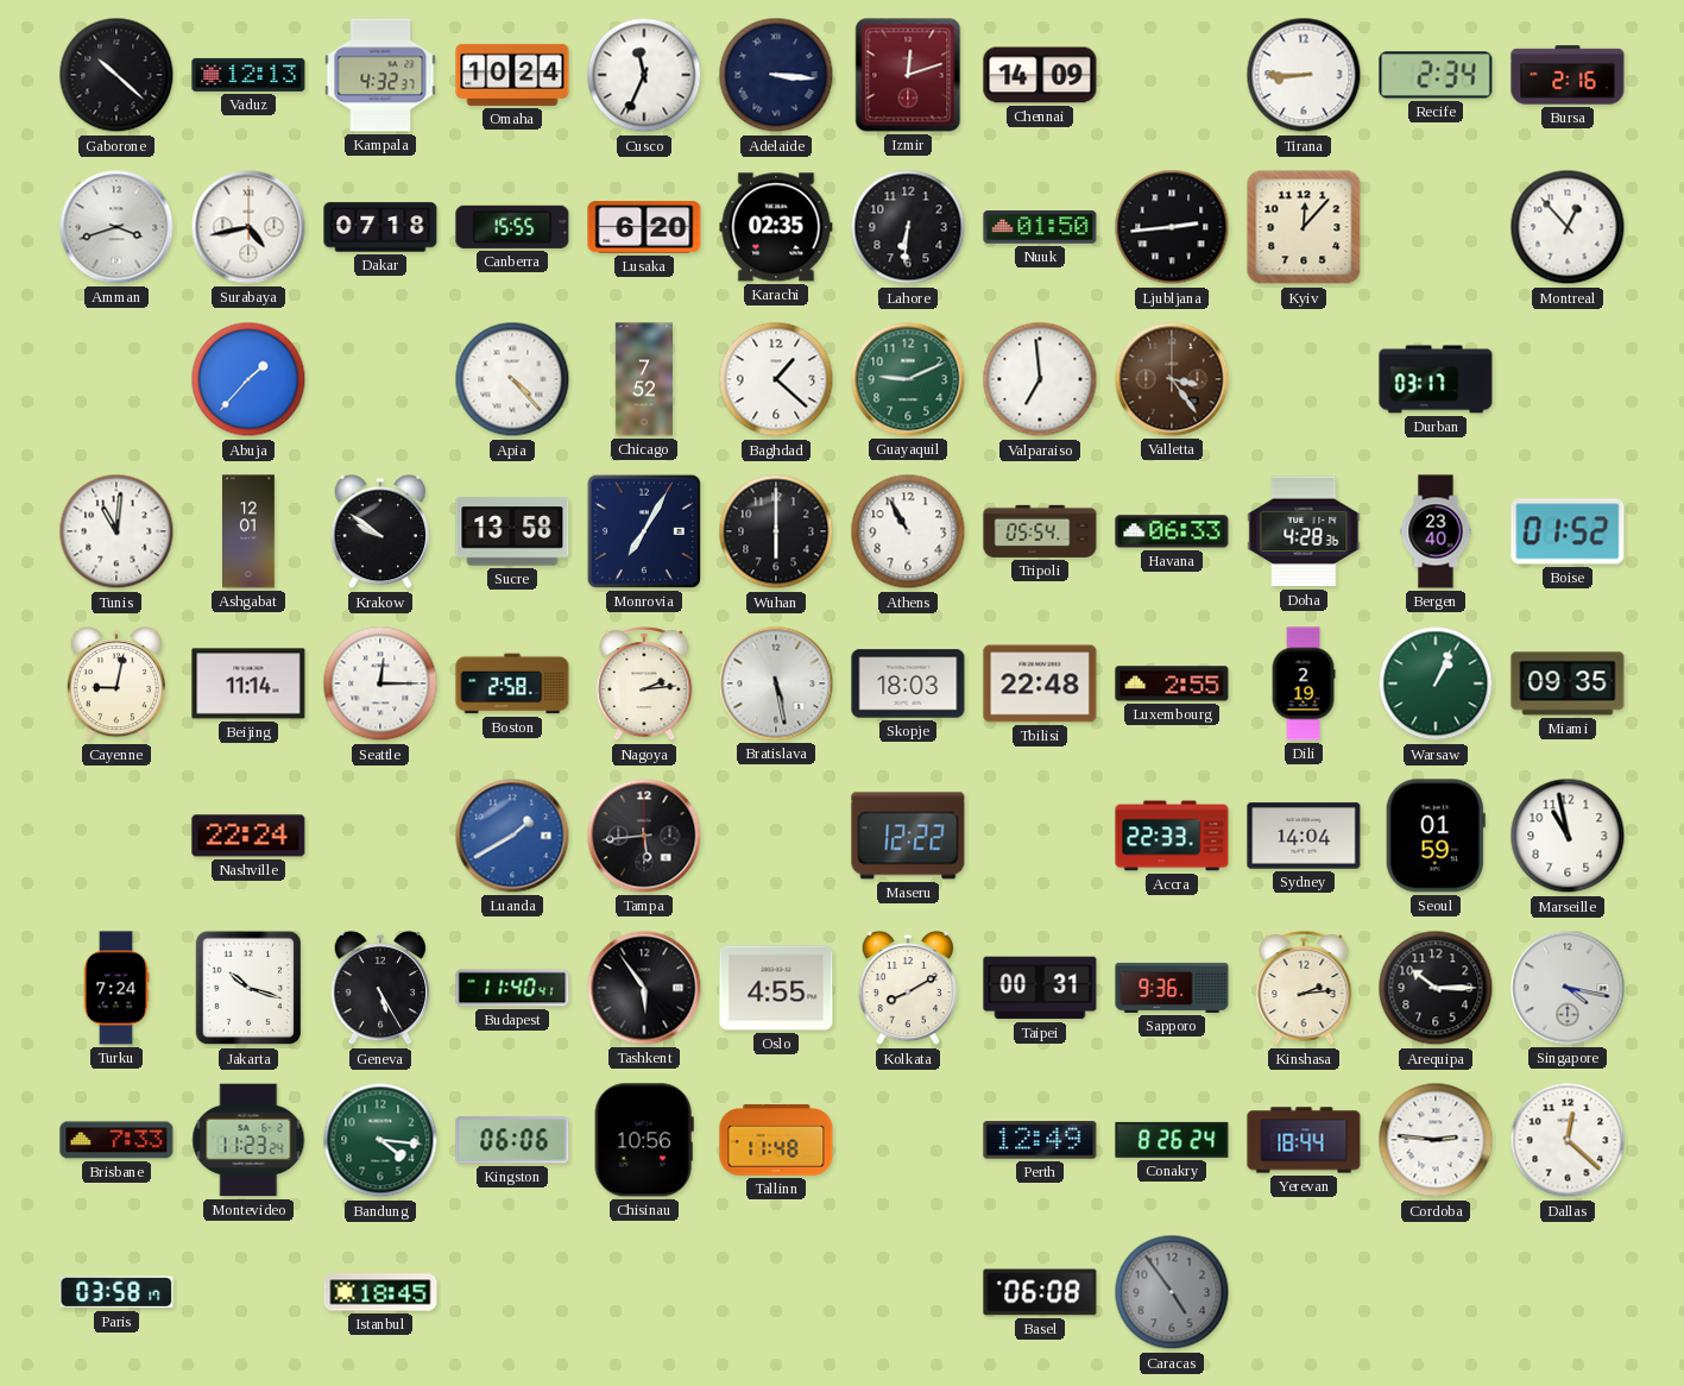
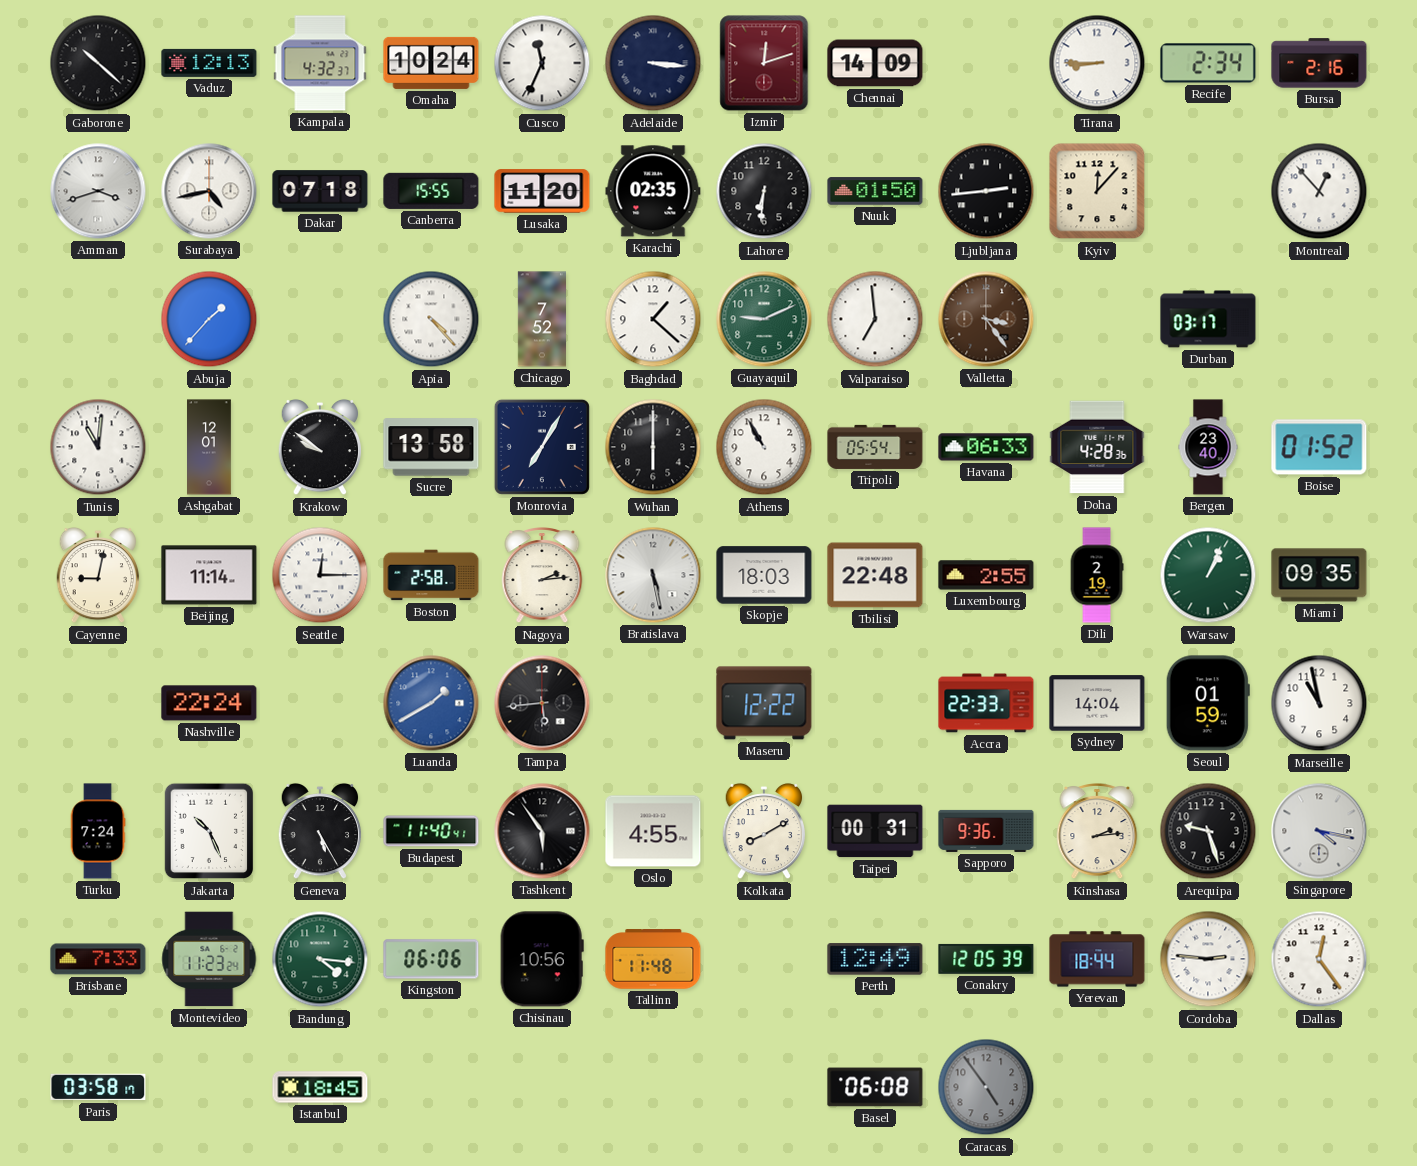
Lusaka: 6:20 -> 11:20
Jakarta: 10:18 -> 10:26
Arequipa: 10:15 -> 9:27
Conakry: 8:26 -> 12:05
Dallas: 12:22 -> 12:24
